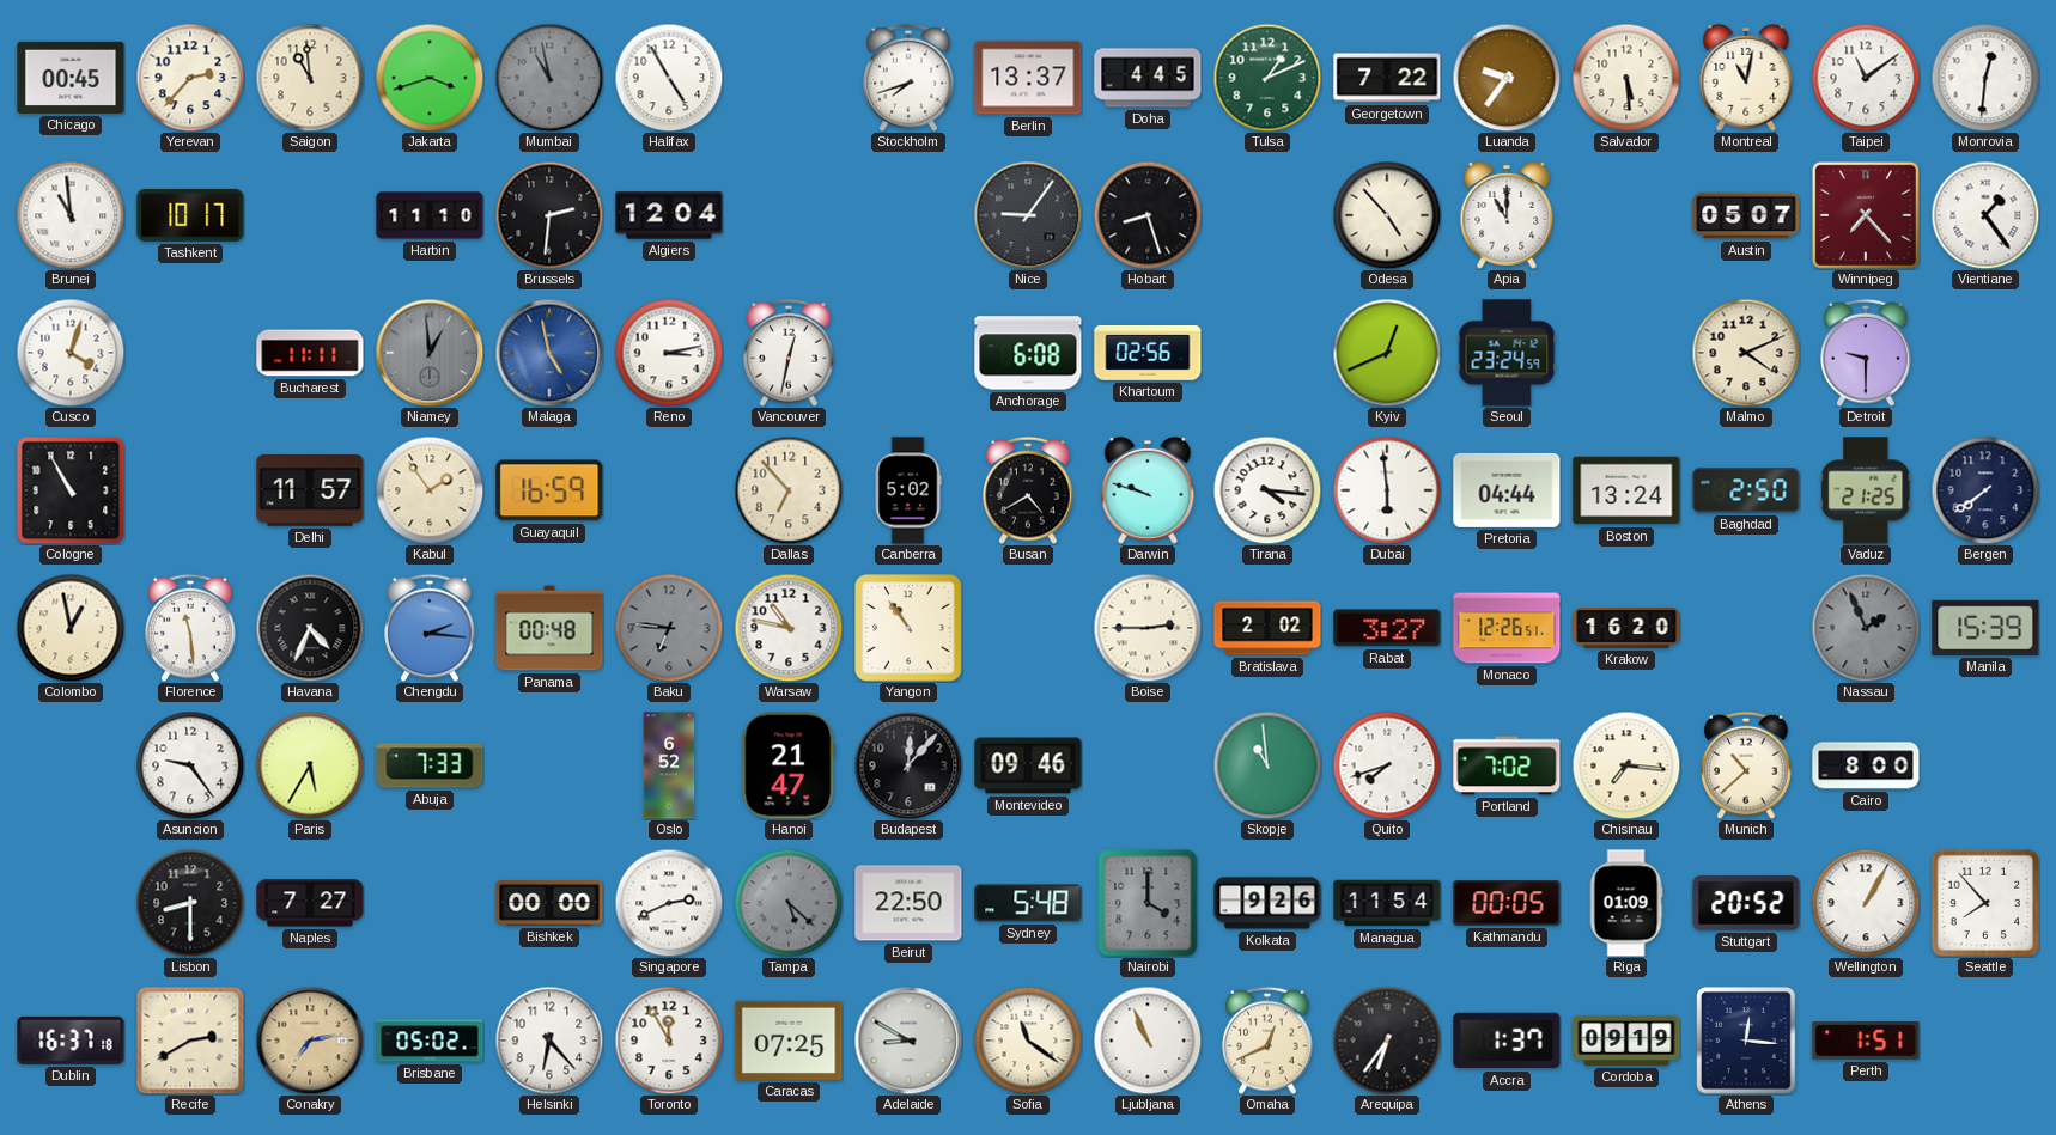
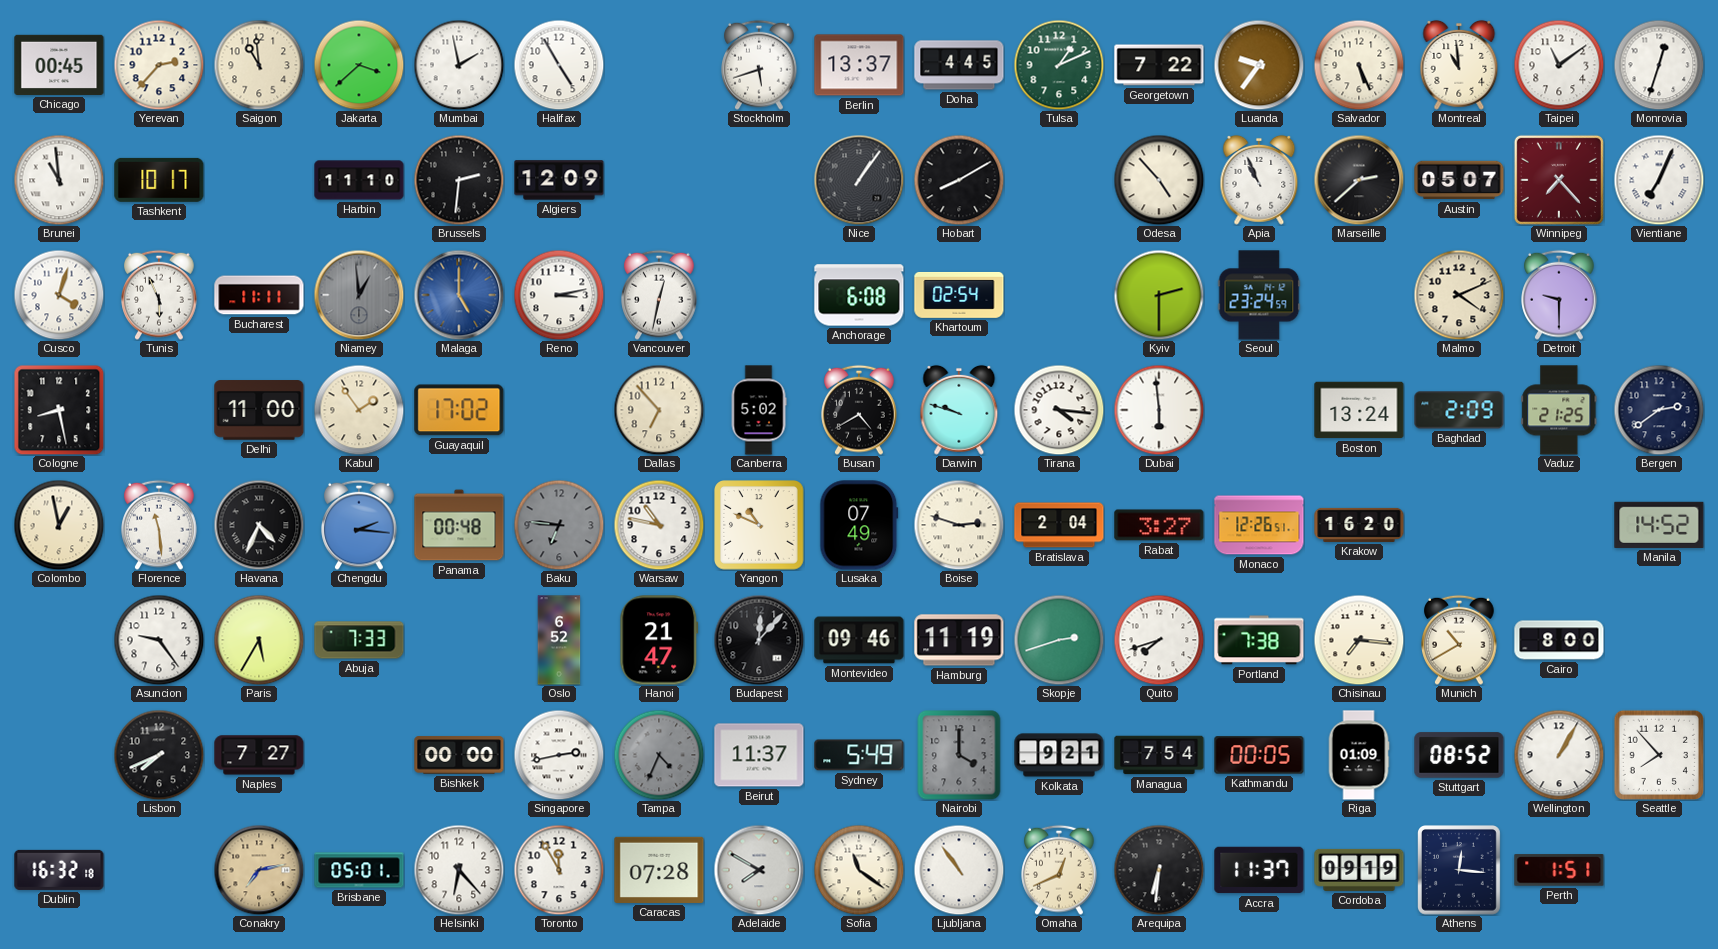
Jakarta: 3:42 -> 3:38
Mumbai: 10:58 -> 1:58
Mumbai dial: grey -> white
Stockholm: 7:42 -> 5:42
Salvador: 5:29 -> 5:26
Montreal: 11:02 -> 10:59
Monrovia: 12:31 -> 12:33
Algiers: 12:04 -> 12:09
Nice: 9:06 -> 1:06
Hobart: 8:27 -> 8:10
Apia: 11:00 -> 10:56
Marseille: none -> 2:38
Vientiane: 1:24 -> 7:04
Tunis: none -> 5:56
Malaga: 4:58 -> 5:00
Khartoum: 02:56 -> 02:54
Kyiv: 12:41 -> 2:30
Cologne: 10:55 -> 8:28
Delhi: 11:57 -> 11:00
Guayaquil: 16:59 -> 17:02
Pretoria: 04:44 -> none
Baghdad: 2:50 -> 2:09
Bergen: 7:39 -> 2:39
Yangon: 10:54 -> 10:49
Lusaka: none -> 07:49
Boise: 2:45 -> 2:48
Bratislava: 2:02 -> 2:04
Nassau: 1:56 -> none
Manila: 15:39 -> 14:52
Hamburg: none -> 11:19
Skopje: 10:59 -> 2:42
Portland: 7:02 -> 7:38
Munich: 10:38 -> 10:40
Lisbon: 8:30 -> 7:41
Singapore: 2:41 -> 2:43
Tampa: 5:22 -> 4:34
Beirut: 22:50 -> 11:37
Sydney: 5:48 -> 5:49
Kolkata: 9:26 -> 9:21
Managua: 11:54 -> 7:54
Stuttgart: 20:52 -> 08:52
Dublin: 16:37 -> 16:32
Recife: 2:40 -> none
Brisbane: 05:02 -> 05:01
Caracas: 07:25 -> 07:28
Adelaide: 8:50 -> 7:50
Ljubljana: 10:56 -> 10:54
Arequipa: 6:36 -> 6:31
Accra: 1:37 -> 11:37
